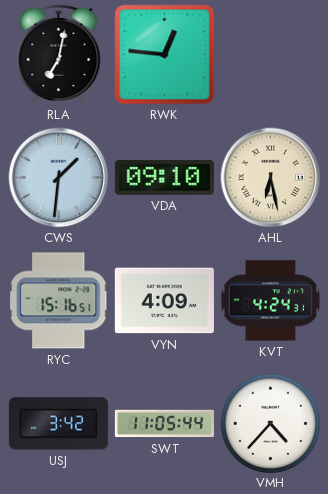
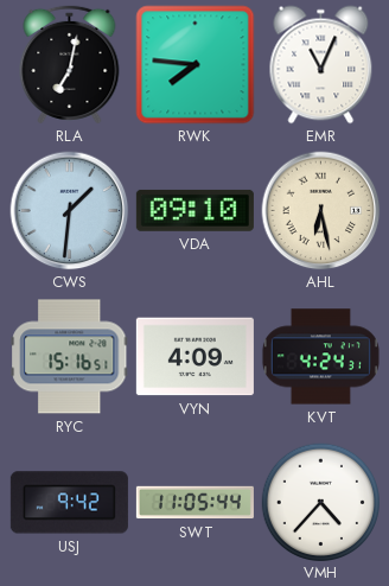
RWK: 12:46 -> 7:46
EMR: none -> 11:04
USJ: 3:42 -> 9:42
